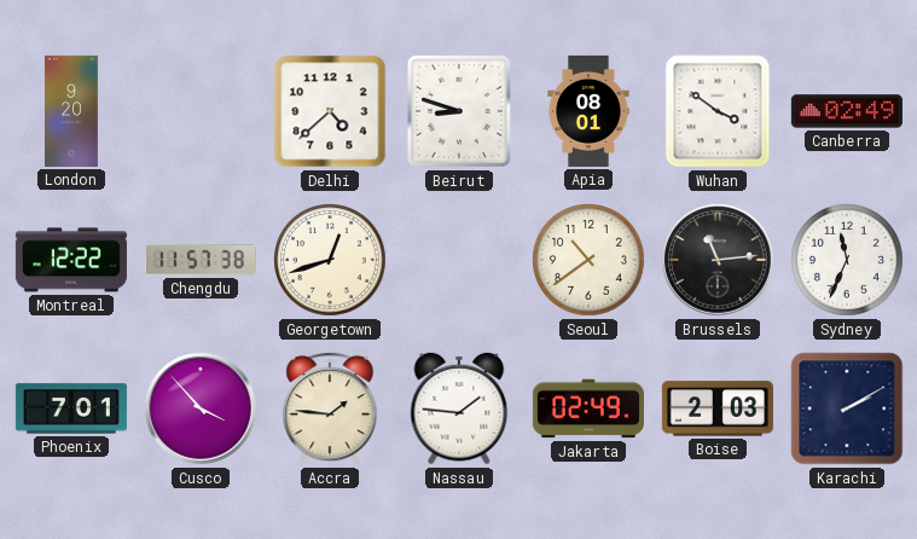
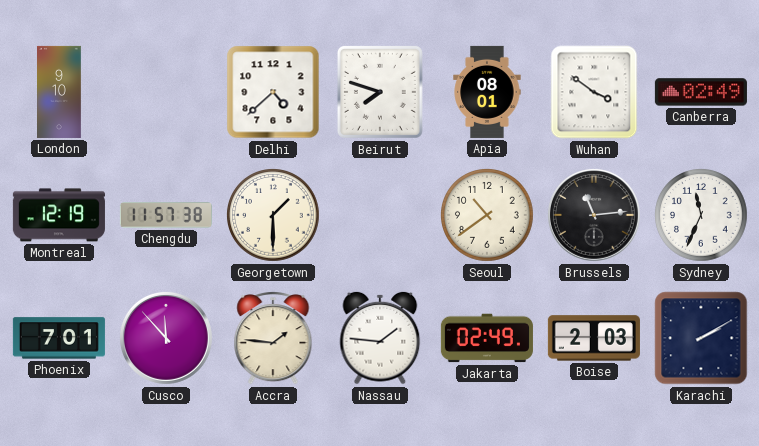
London: 9:20 -> 9:10
Beirut: 8:48 -> 7:48
Montreal: 12:22 -> 12:19
Georgetown: 12:42 -> 1:30
Cusco: 3:53 -> 11:53
